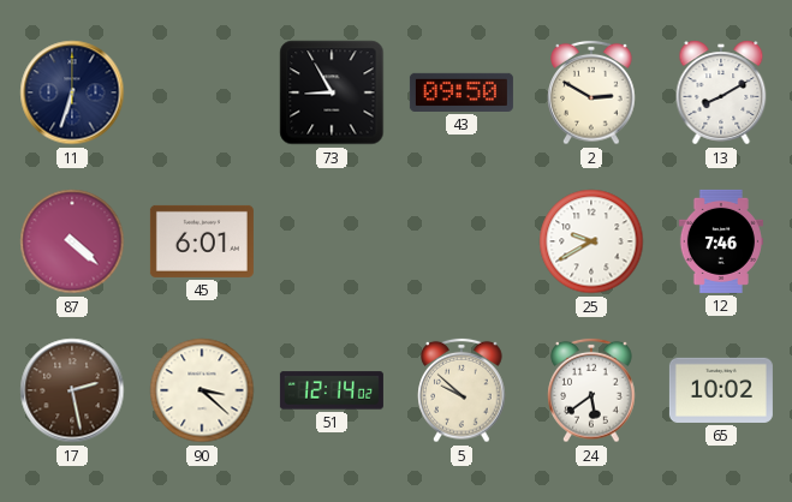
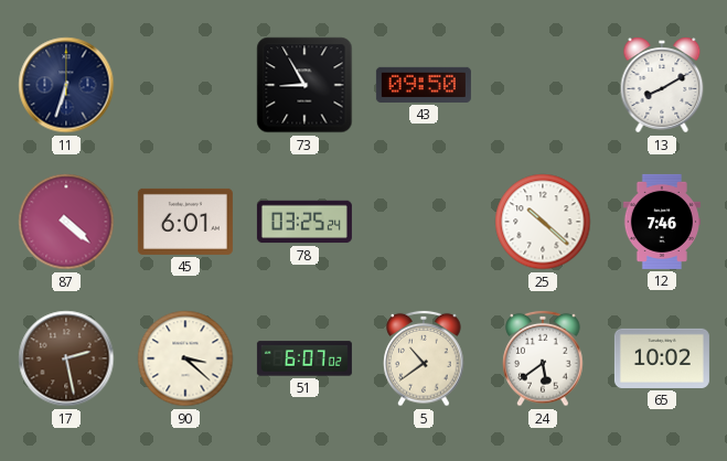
2: 2:50 -> none
78: none -> 03:25
25: 9:40 -> 10:22
51: 12:14 -> 6:07
5: 9:52 -> 10:39
